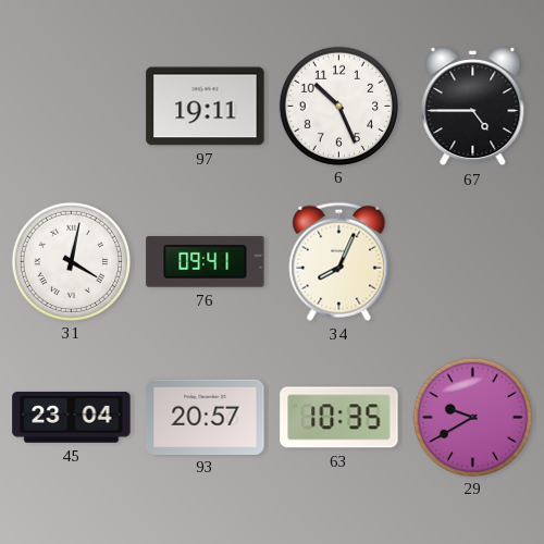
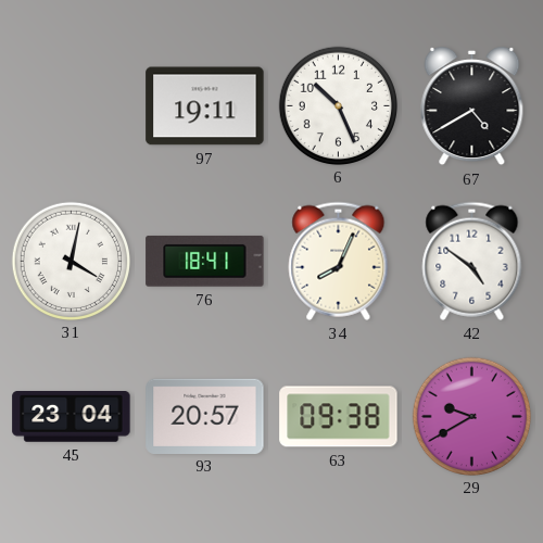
67: 4:45 -> 4:40
76: 09:41 -> 18:41
42: none -> 4:51
63: 10:35 -> 09:38
